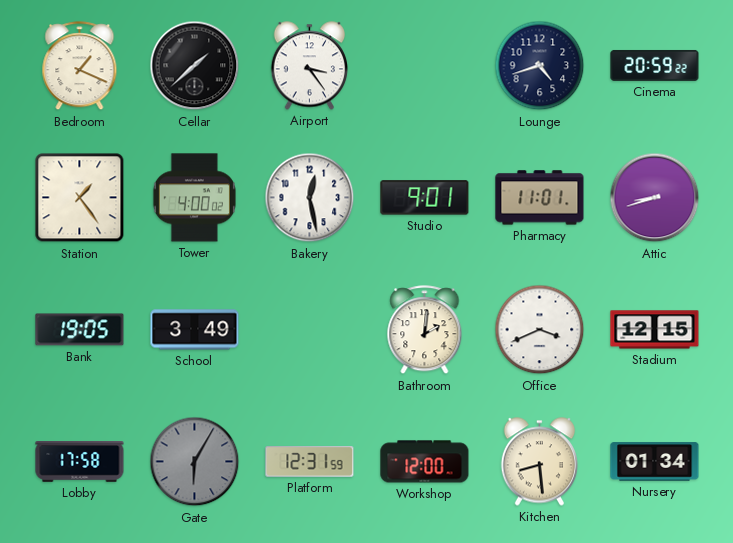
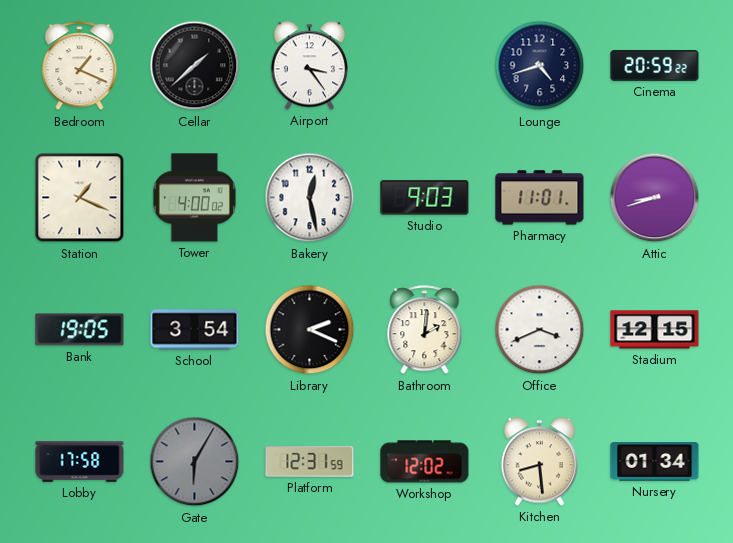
Station: 1:24 -> 1:19
Studio: 9:01 -> 9:03
School: 3:49 -> 3:54
Library: none -> 2:19
Workshop: 12:00 -> 12:02
